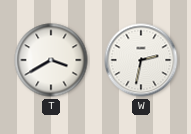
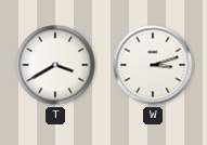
W: 2:32 -> 3:12
